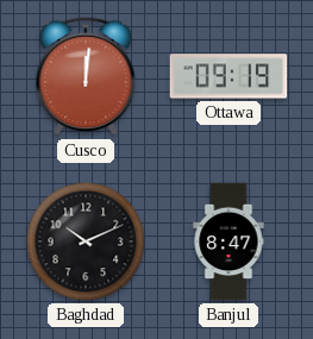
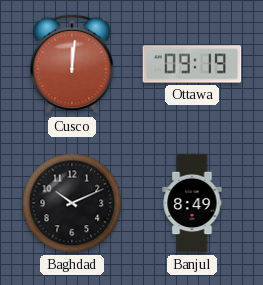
Banjul: 8:47 -> 8:49
